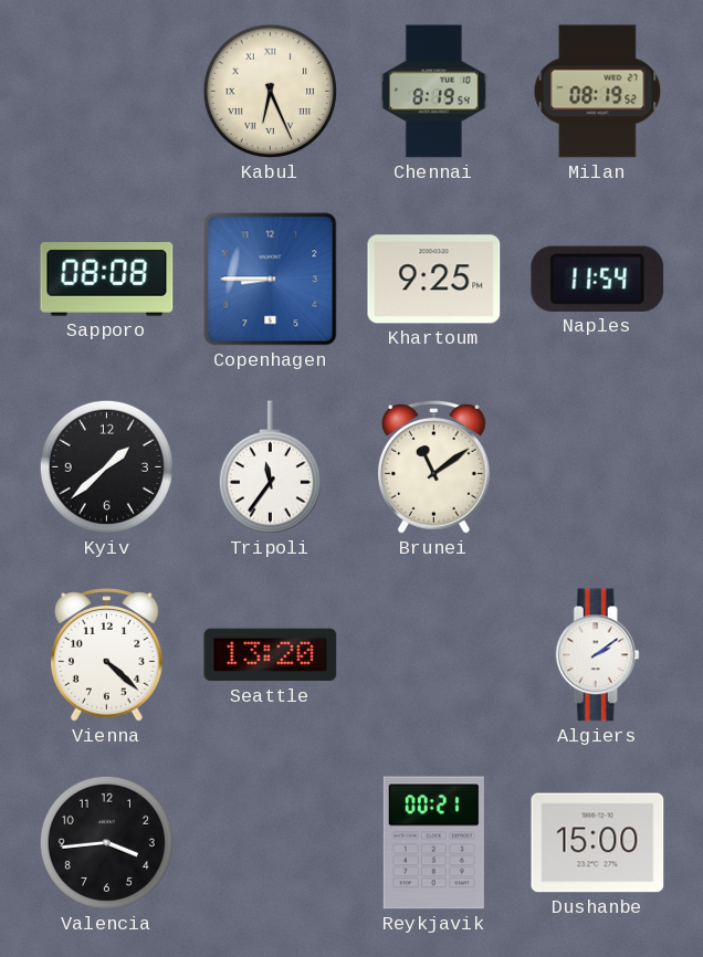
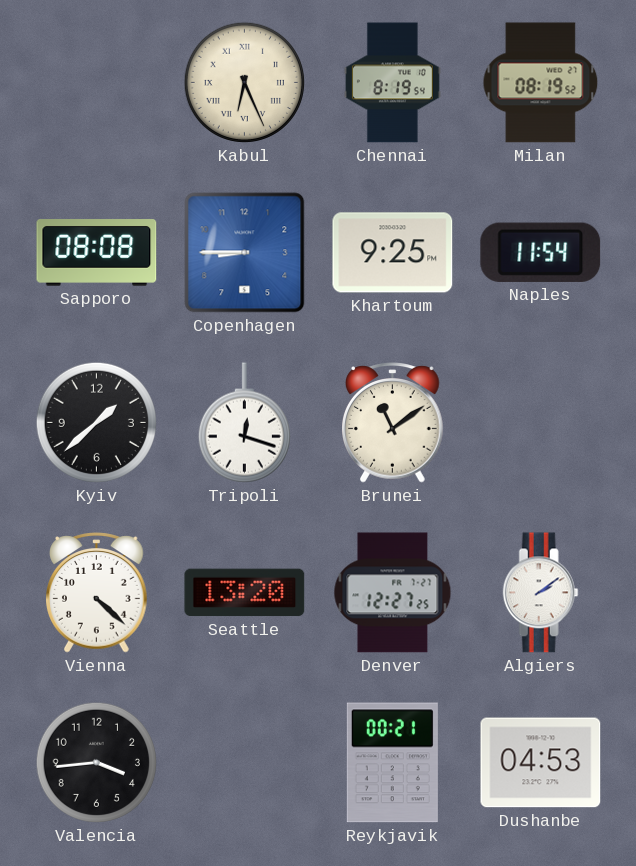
Tripoli: 11:36 -> 12:18
Denver: none -> 12:27
Dushanbe: 15:00 -> 04:53
